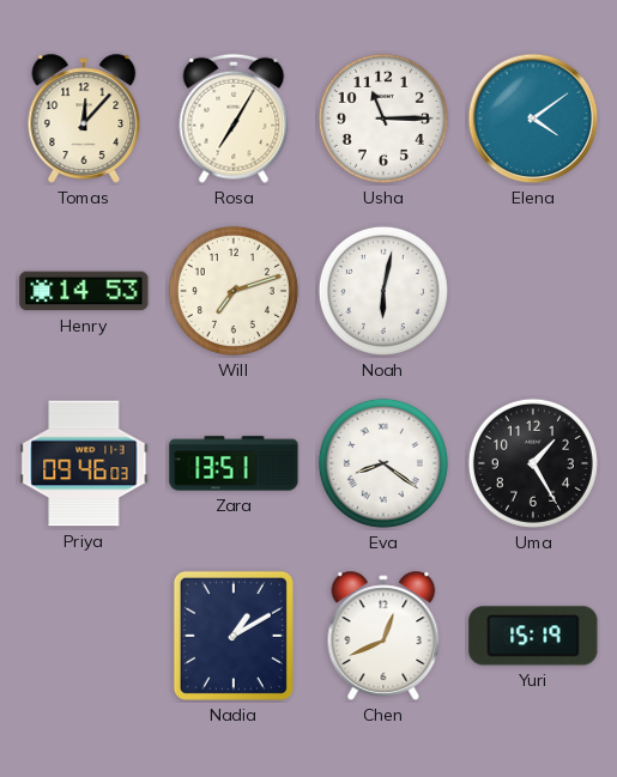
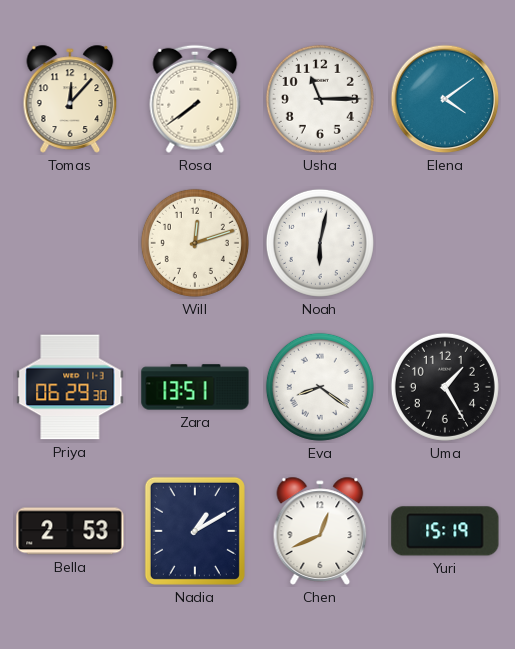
Rosa: 7:05 -> 7:39
Henry: 14:53 -> none
Will: 7:12 -> 12:12
Priya: 09:46 -> 06:29
Bella: none -> 2:53
